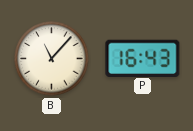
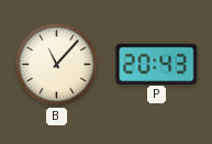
P: 16:43 -> 20:43
